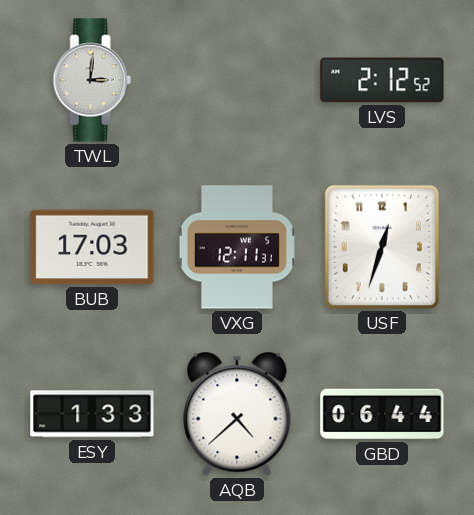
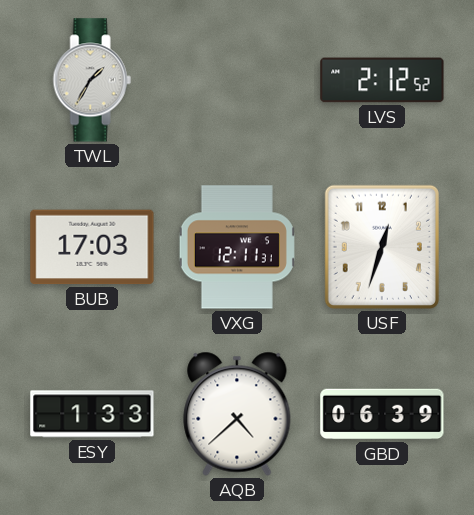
TWL: 3:01 -> 1:35
GBD: 06:44 -> 06:39
